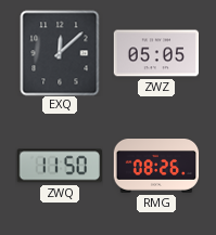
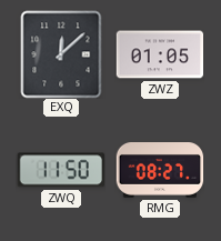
ZWZ: 05:05 -> 01:05
RMG: 08:26 -> 08:27
